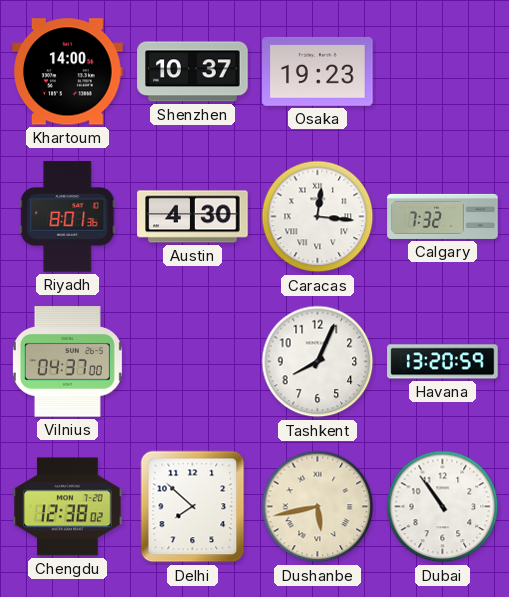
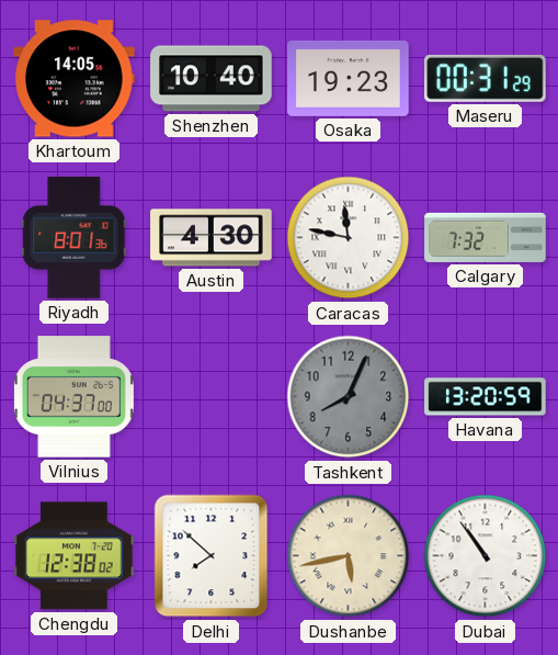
Khartoum: 14:00 -> 14:05
Shenzhen: 10:37 -> 10:40
Maseru: none -> 00:31
Caracas: 12:16 -> 11:47
Tashkent dial: white -> grey
